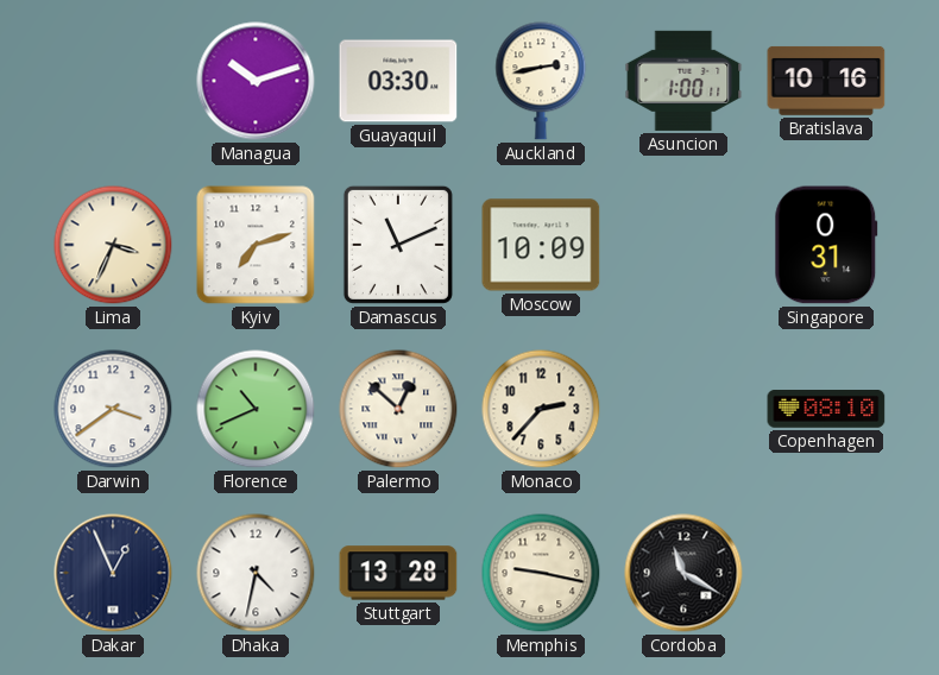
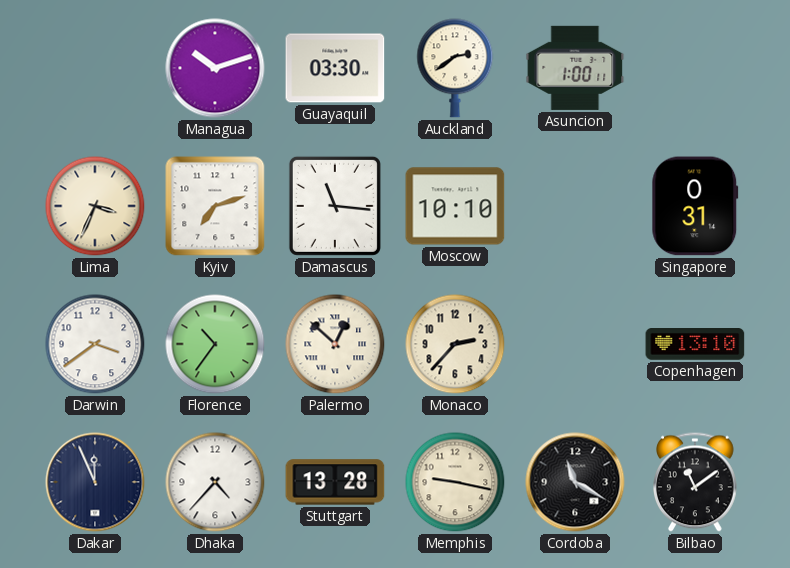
Auckland: 2:43 -> 2:39
Bratislava: 10:16 -> none
Damascus: 11:11 -> 11:16
Moscow: 10:09 -> 10:10
Florence: 10:41 -> 10:36
Copenhagen: 08:10 -> 13:10
Dakar: 12:56 -> 11:56
Dhaka: 4:32 -> 4:37
Bilbao: none -> 11:09
